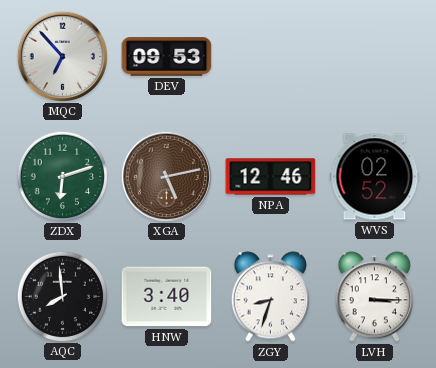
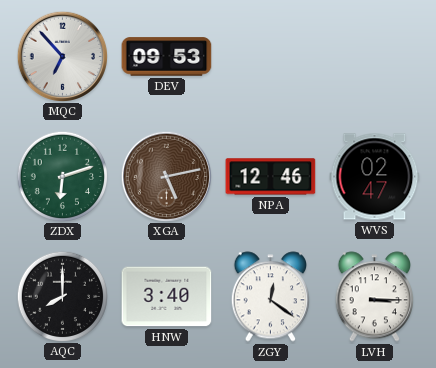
WVS: 02:52 -> 02:47
AQC: 7:59 -> 8:00
ZGY: 8:33 -> 12:21
